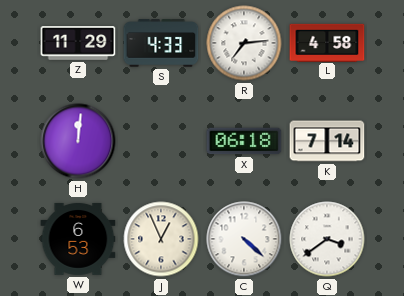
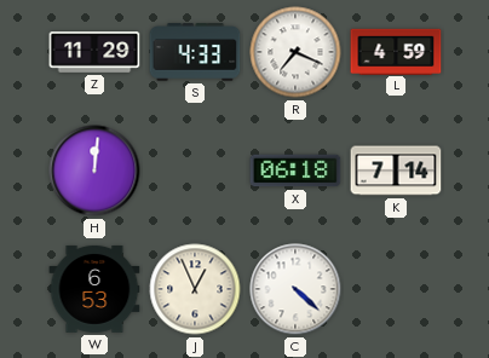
R: 7:14 -> 7:19
L: 4:58 -> 4:59
Q: 3:39 -> none
